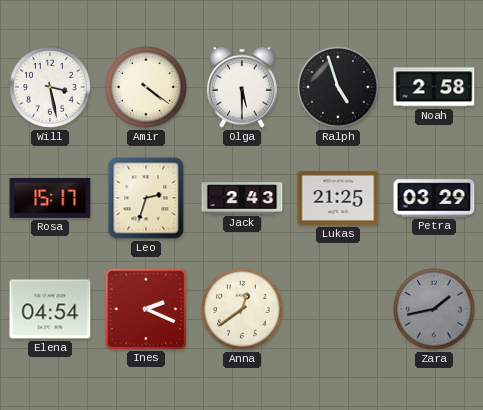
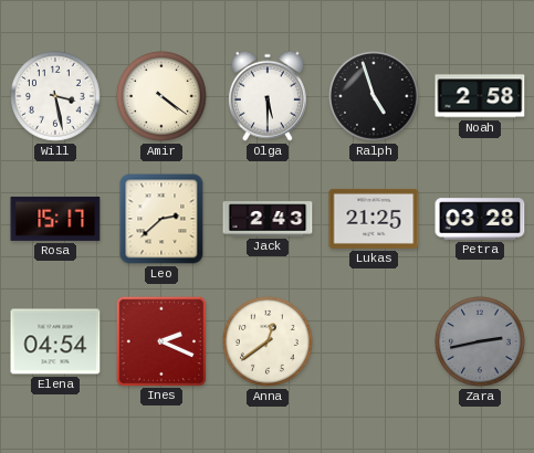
Leo: 2:33 -> 2:38
Petra: 03:29 -> 03:28
Zara: 1:43 -> 2:43
